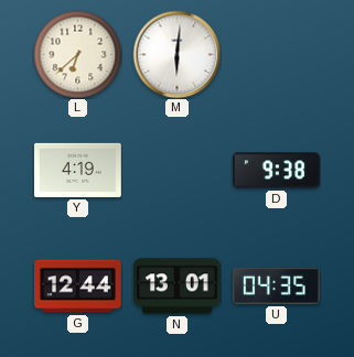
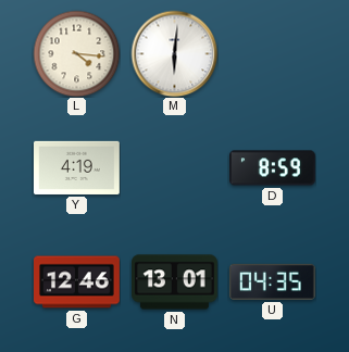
L: 6:38 -> 4:16
D: 9:38 -> 8:59
G: 12:44 -> 12:46
